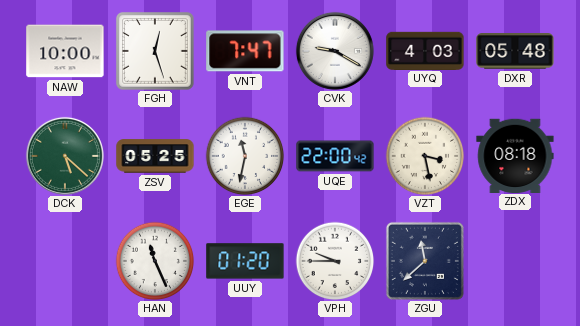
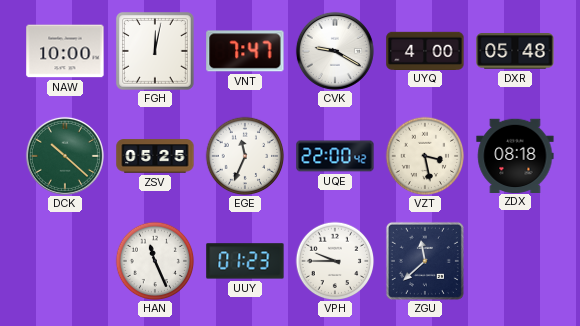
FGH: 12:27 -> 12:02
UYQ: 4:03 -> 4:00
DCK: 5:22 -> 10:22
EGE: 11:32 -> 11:34
UUY: 01:20 -> 01:23
